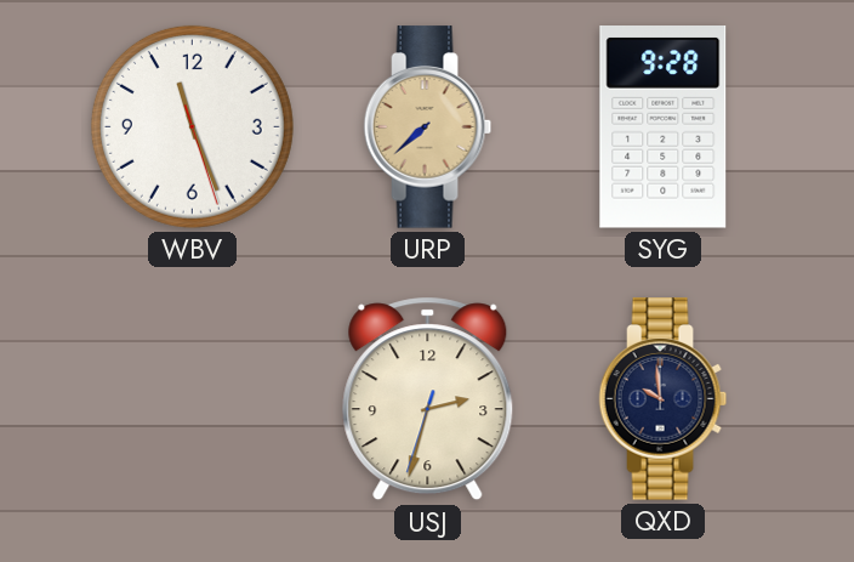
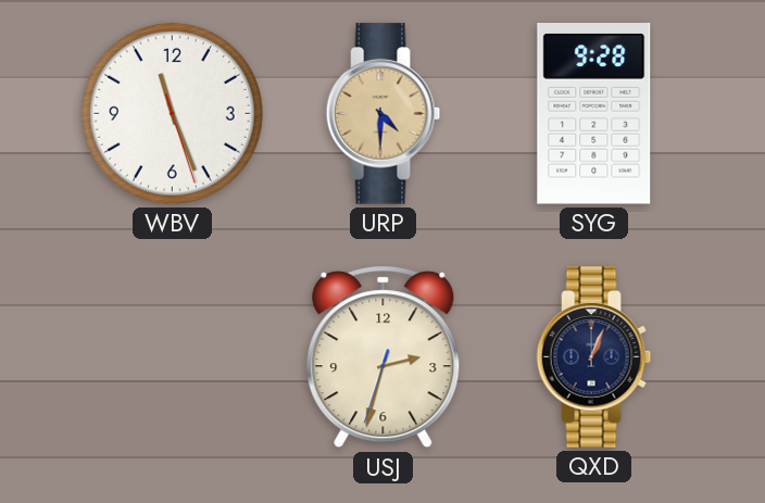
URP: 7:38 -> 4:30
QXD: 9:59 -> 1:04
